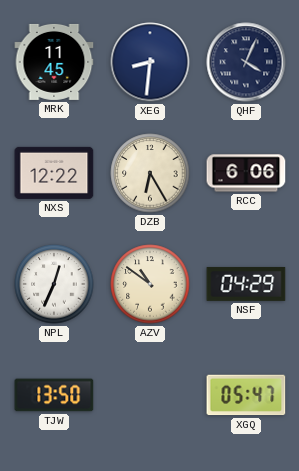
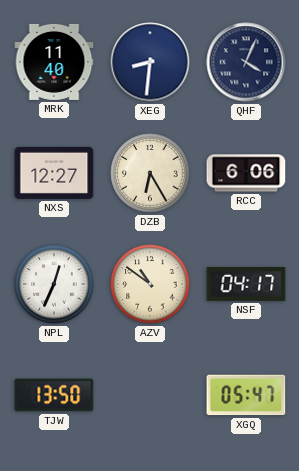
MRK: 11:45 -> 11:40
NXS: 12:22 -> 12:27
NSF: 04:29 -> 04:17
